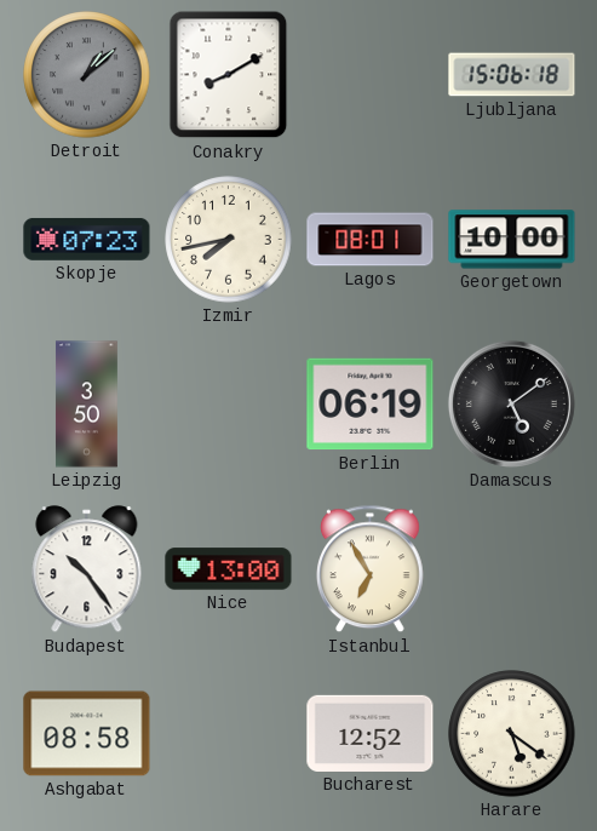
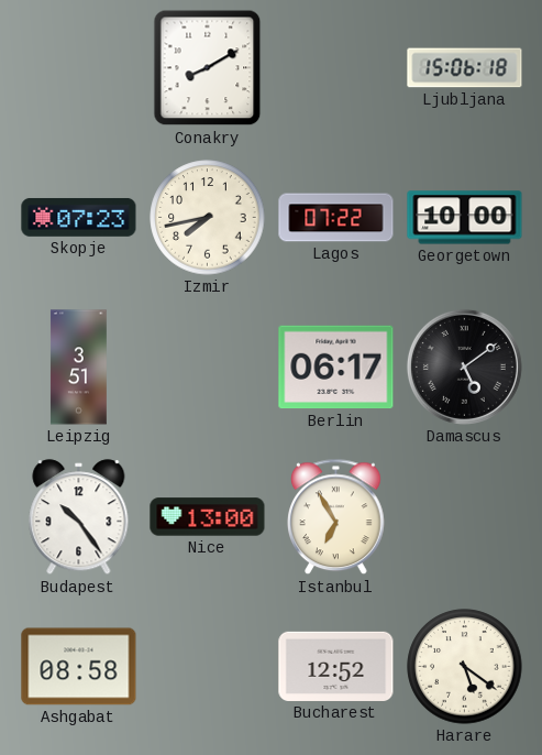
Detroit: 1:08 -> none
Lagos: 08:01 -> 07:22
Leipzig: 3:50 -> 3:51
Berlin: 06:19 -> 06:17
